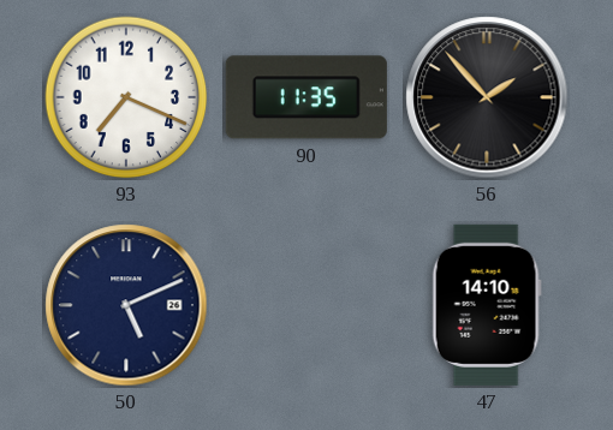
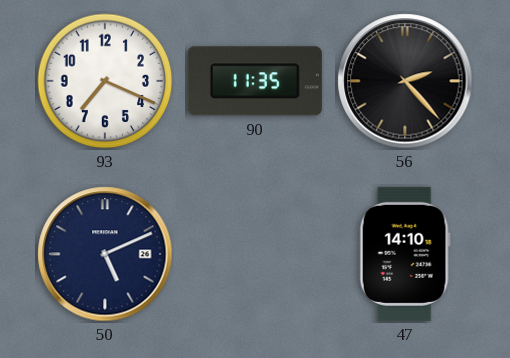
56: 1:53 -> 2:23
